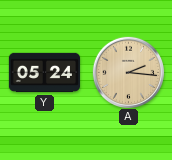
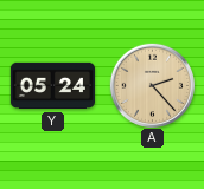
A: 2:16 -> 2:23
